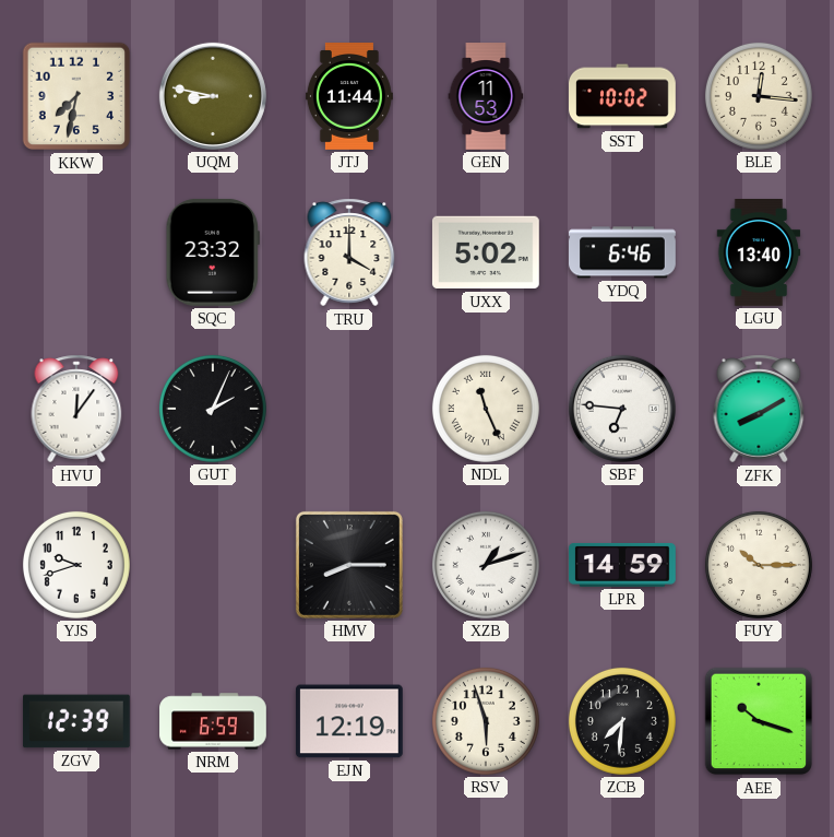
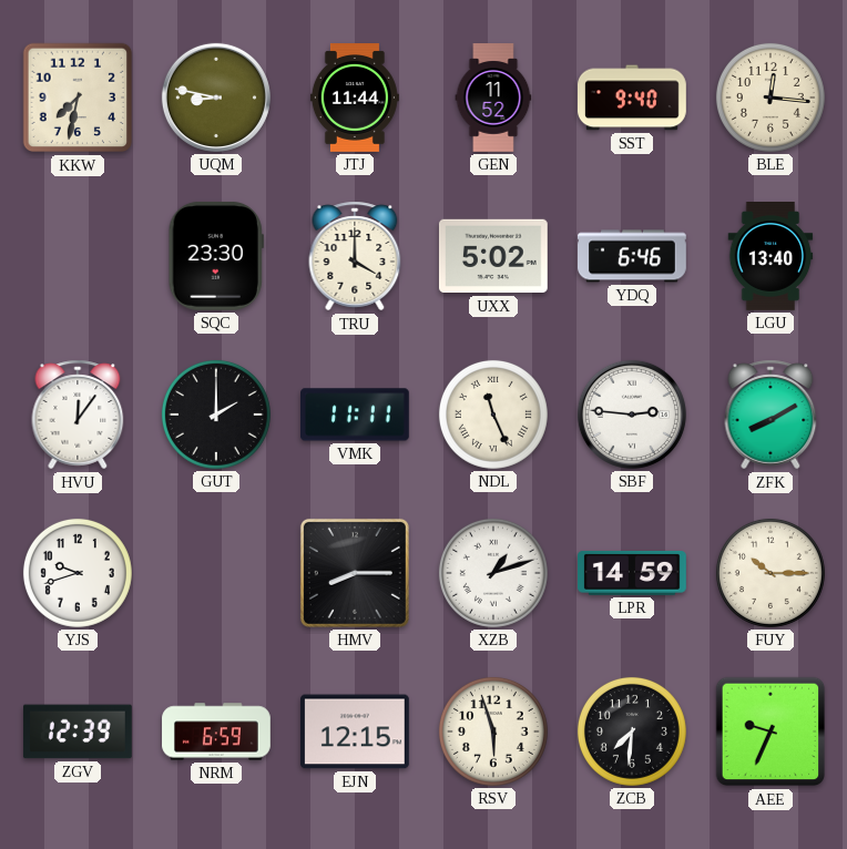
GEN: 11:53 -> 11:52
SST: 10:02 -> 9:40
SQC: 23:32 -> 23:30
GUT: 2:04 -> 2:00
VMK: none -> 11:11
SBF: 6:46 -> 2:46
EJN: 12:19 -> 12:15
AEE: 10:18 -> 9:34
